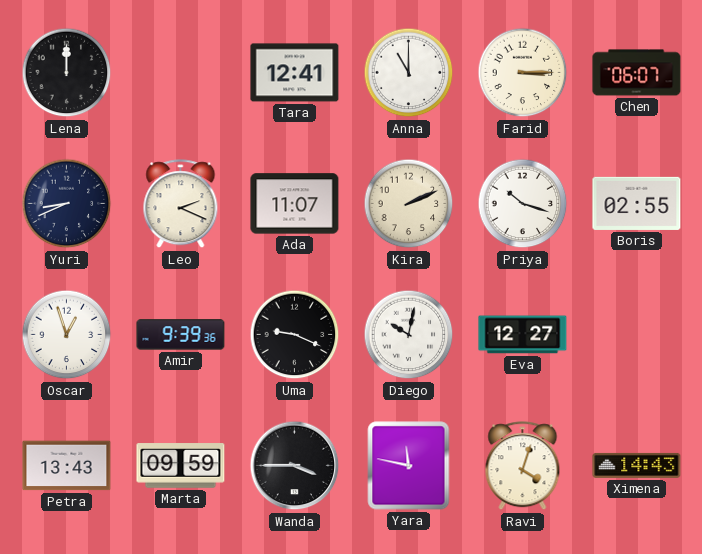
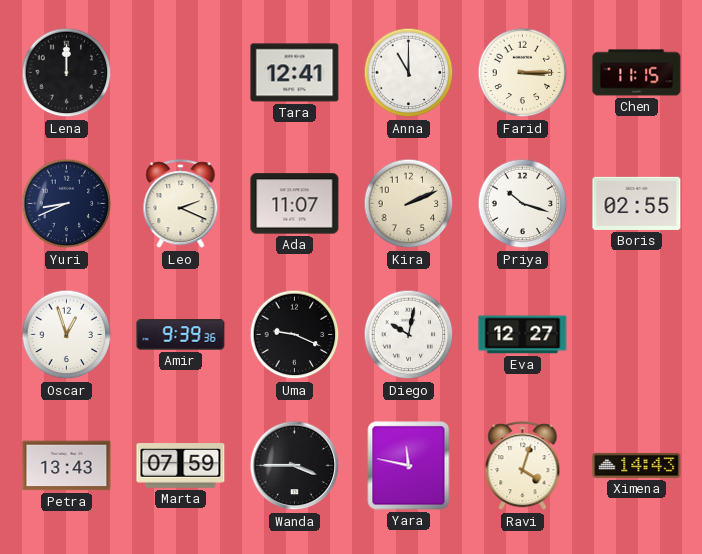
Chen: 06:07 -> 11:15
Marta: 09:59 -> 07:59
